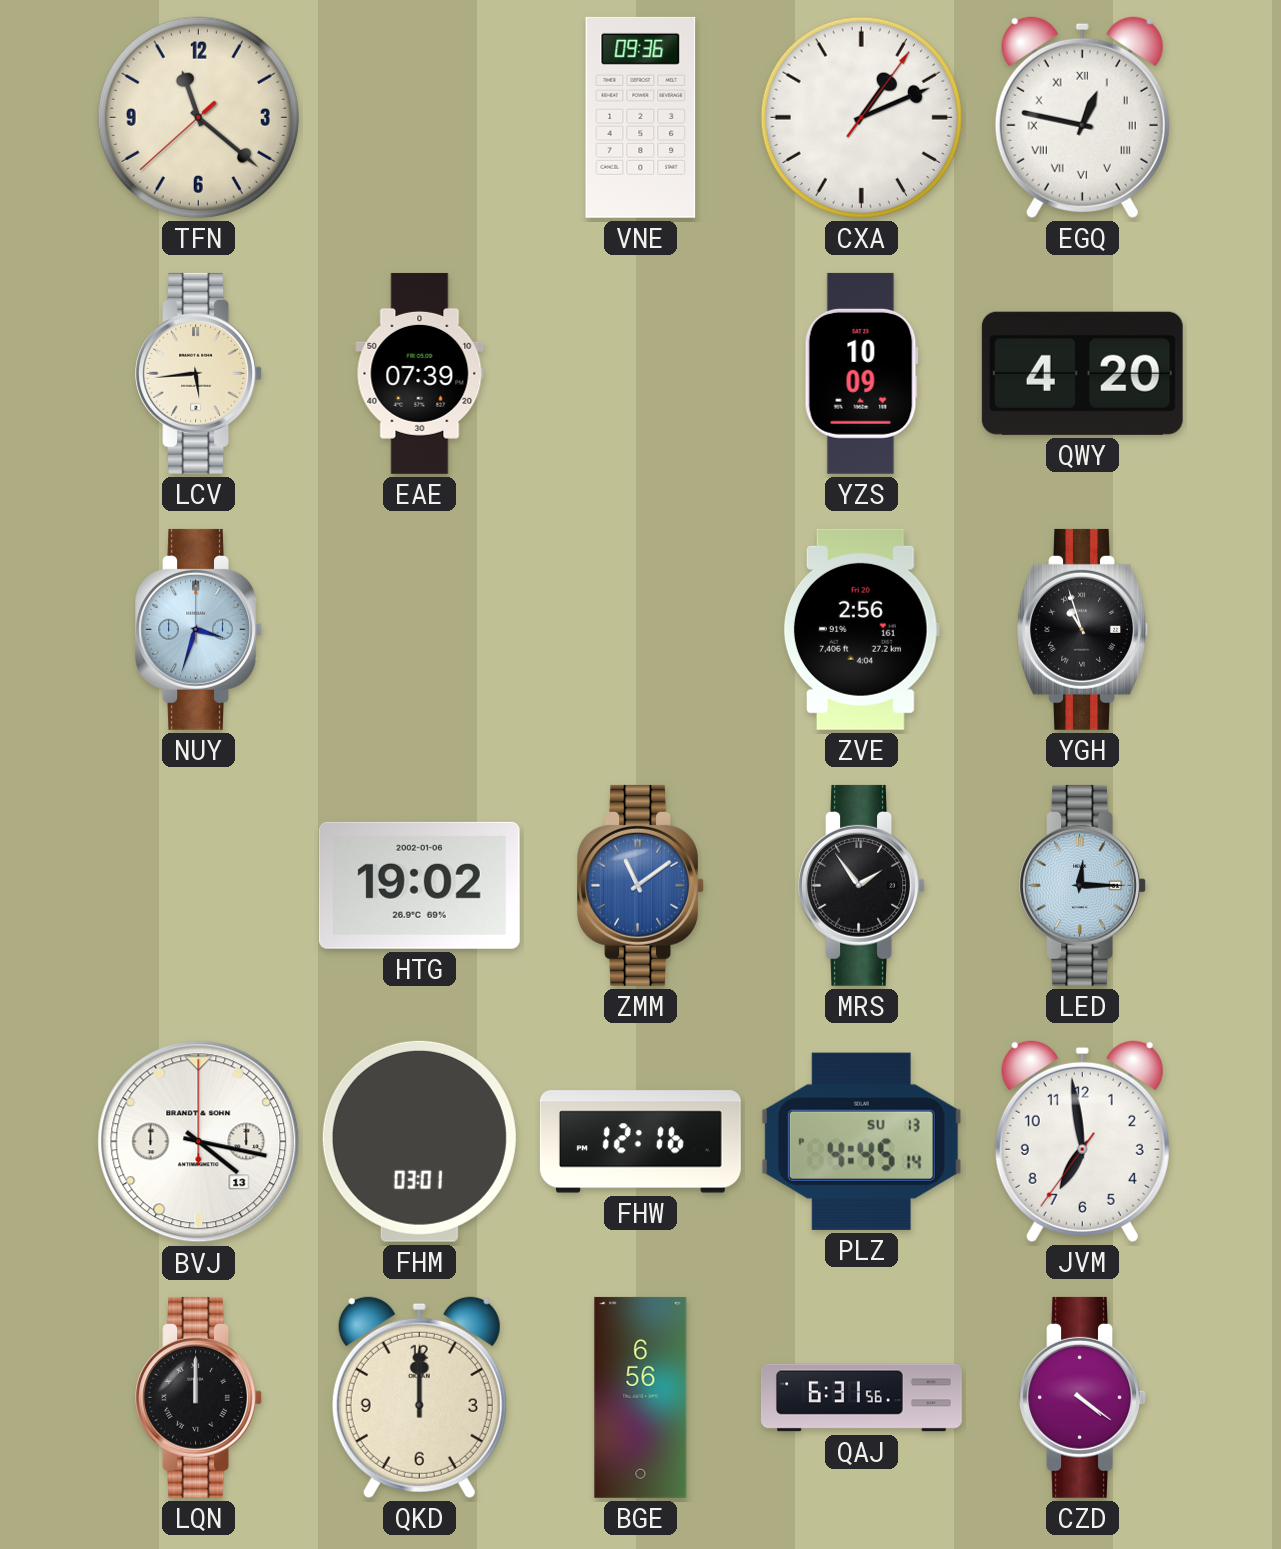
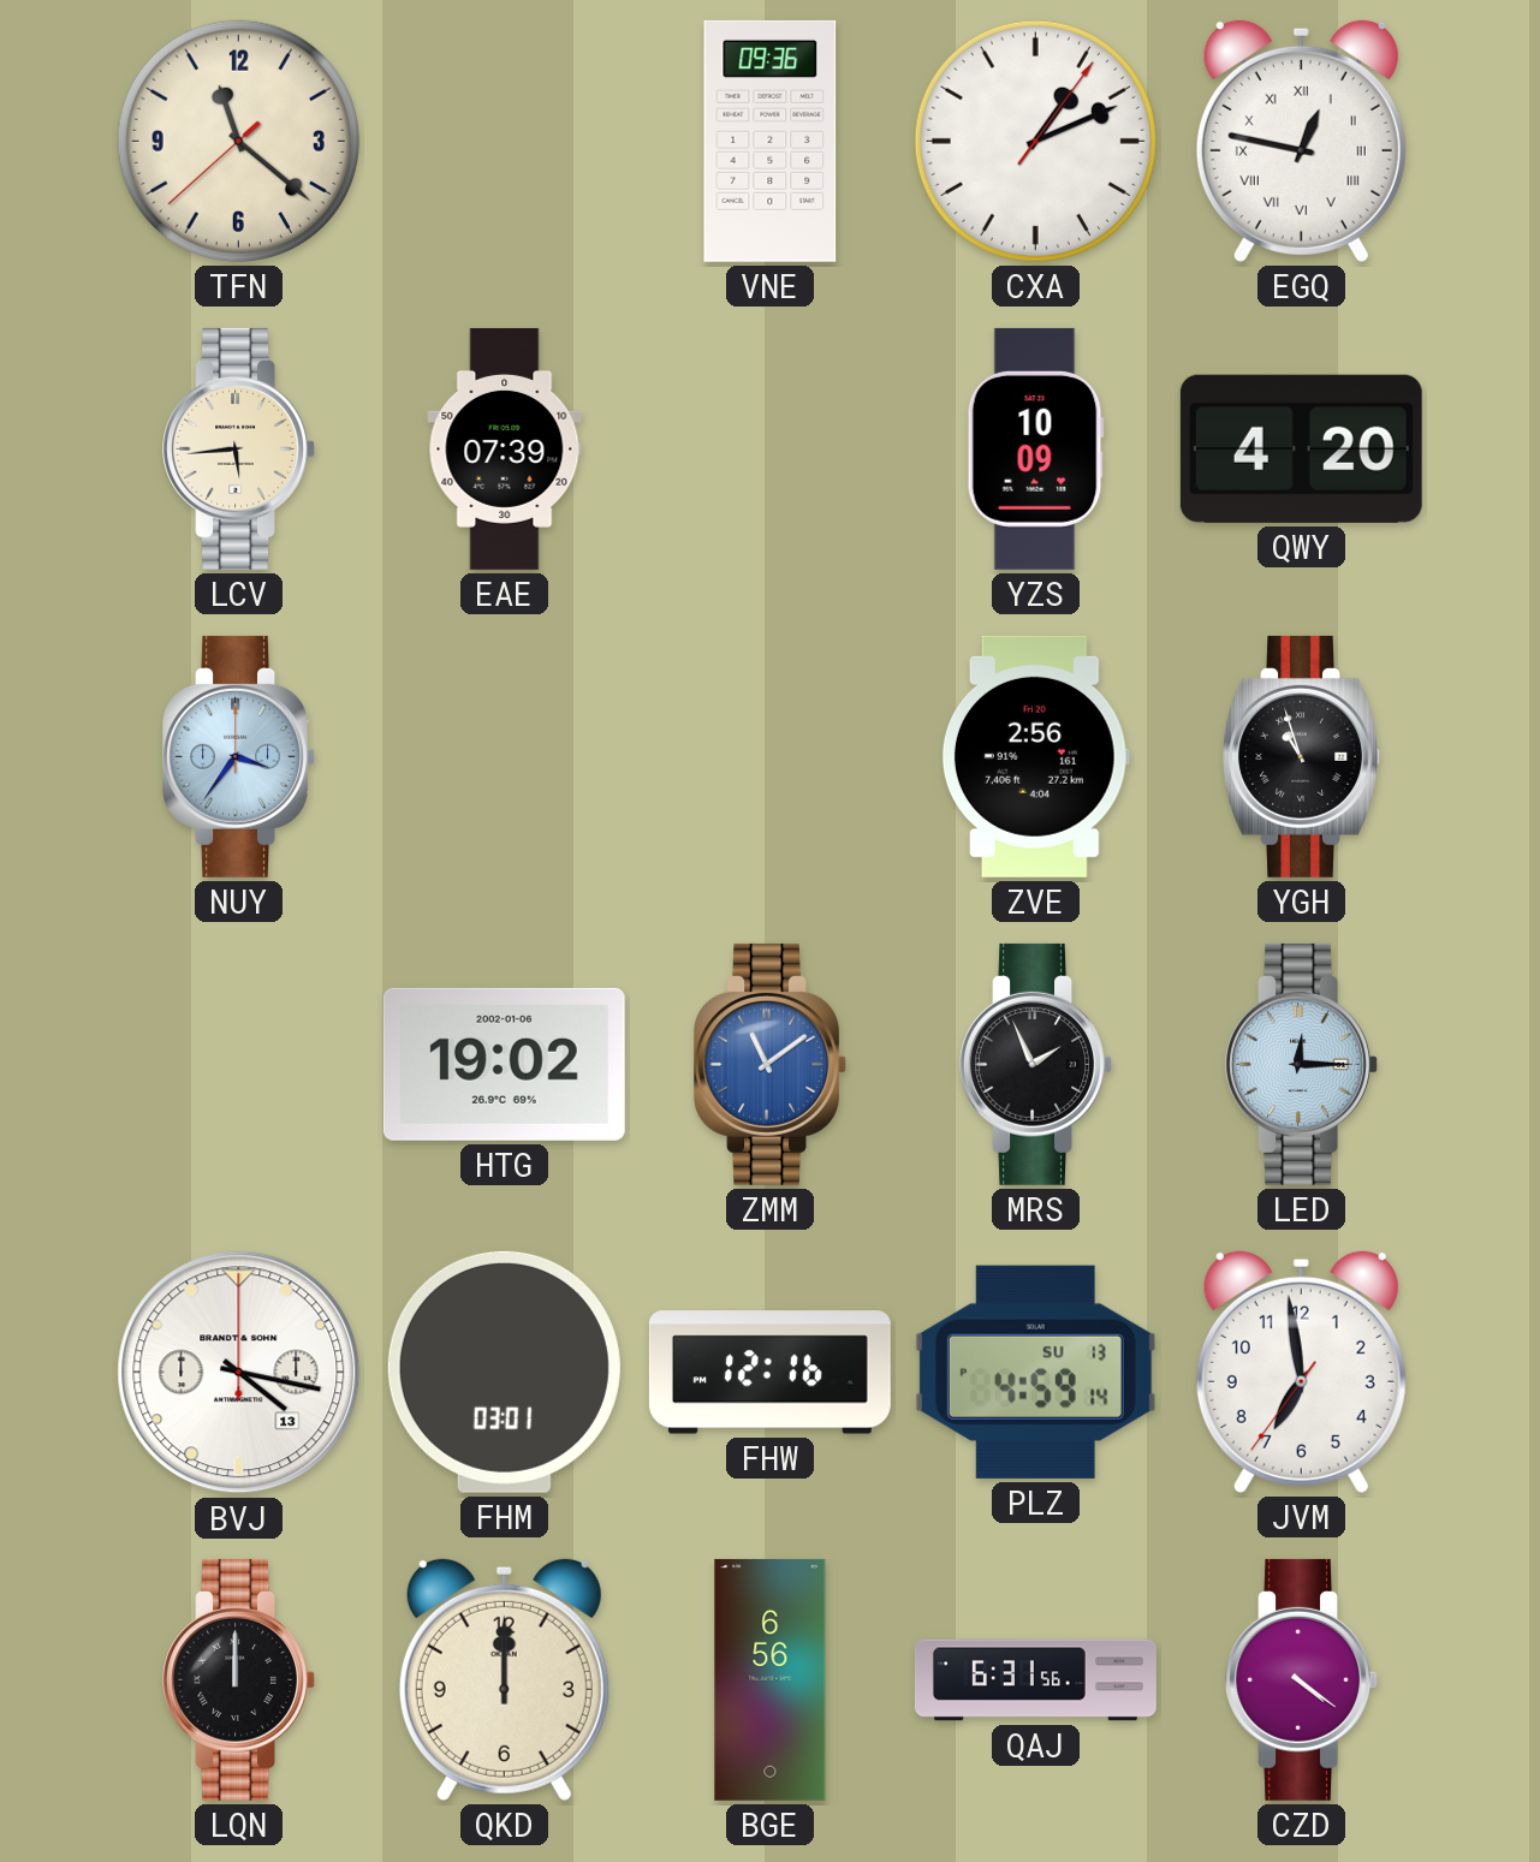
NUY: 3:33 -> 3:36
MRS: 1:54 -> 1:56
PLZ: 4:45 -> 4:59
